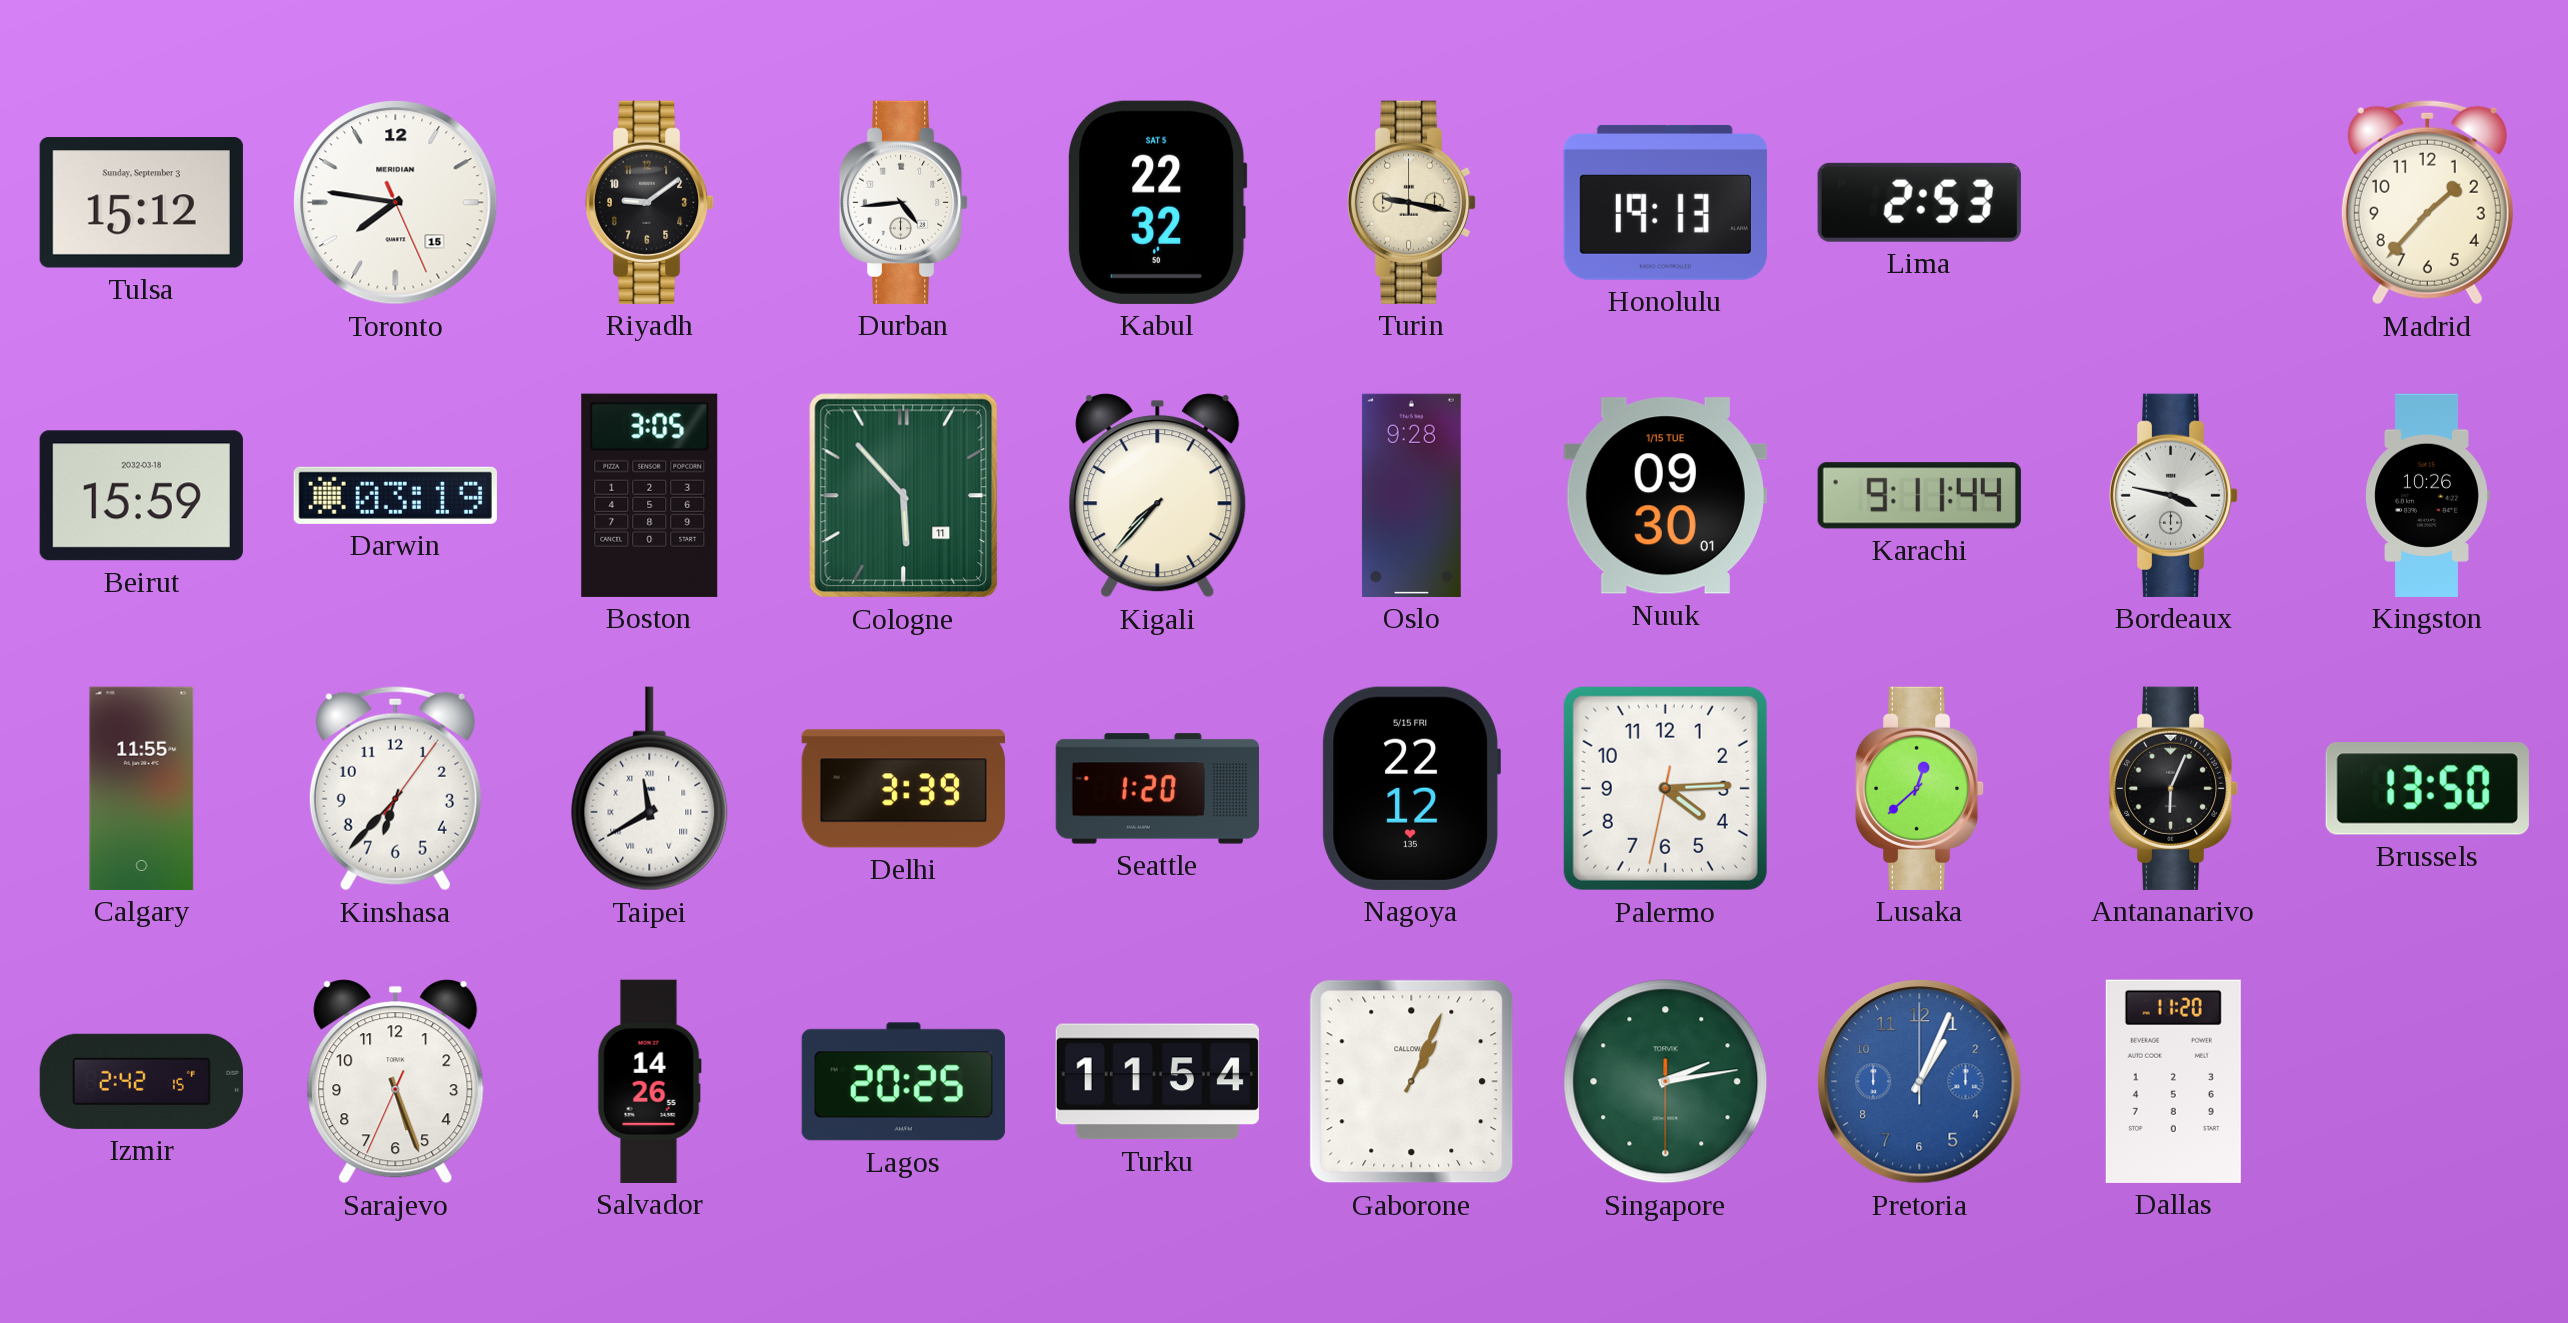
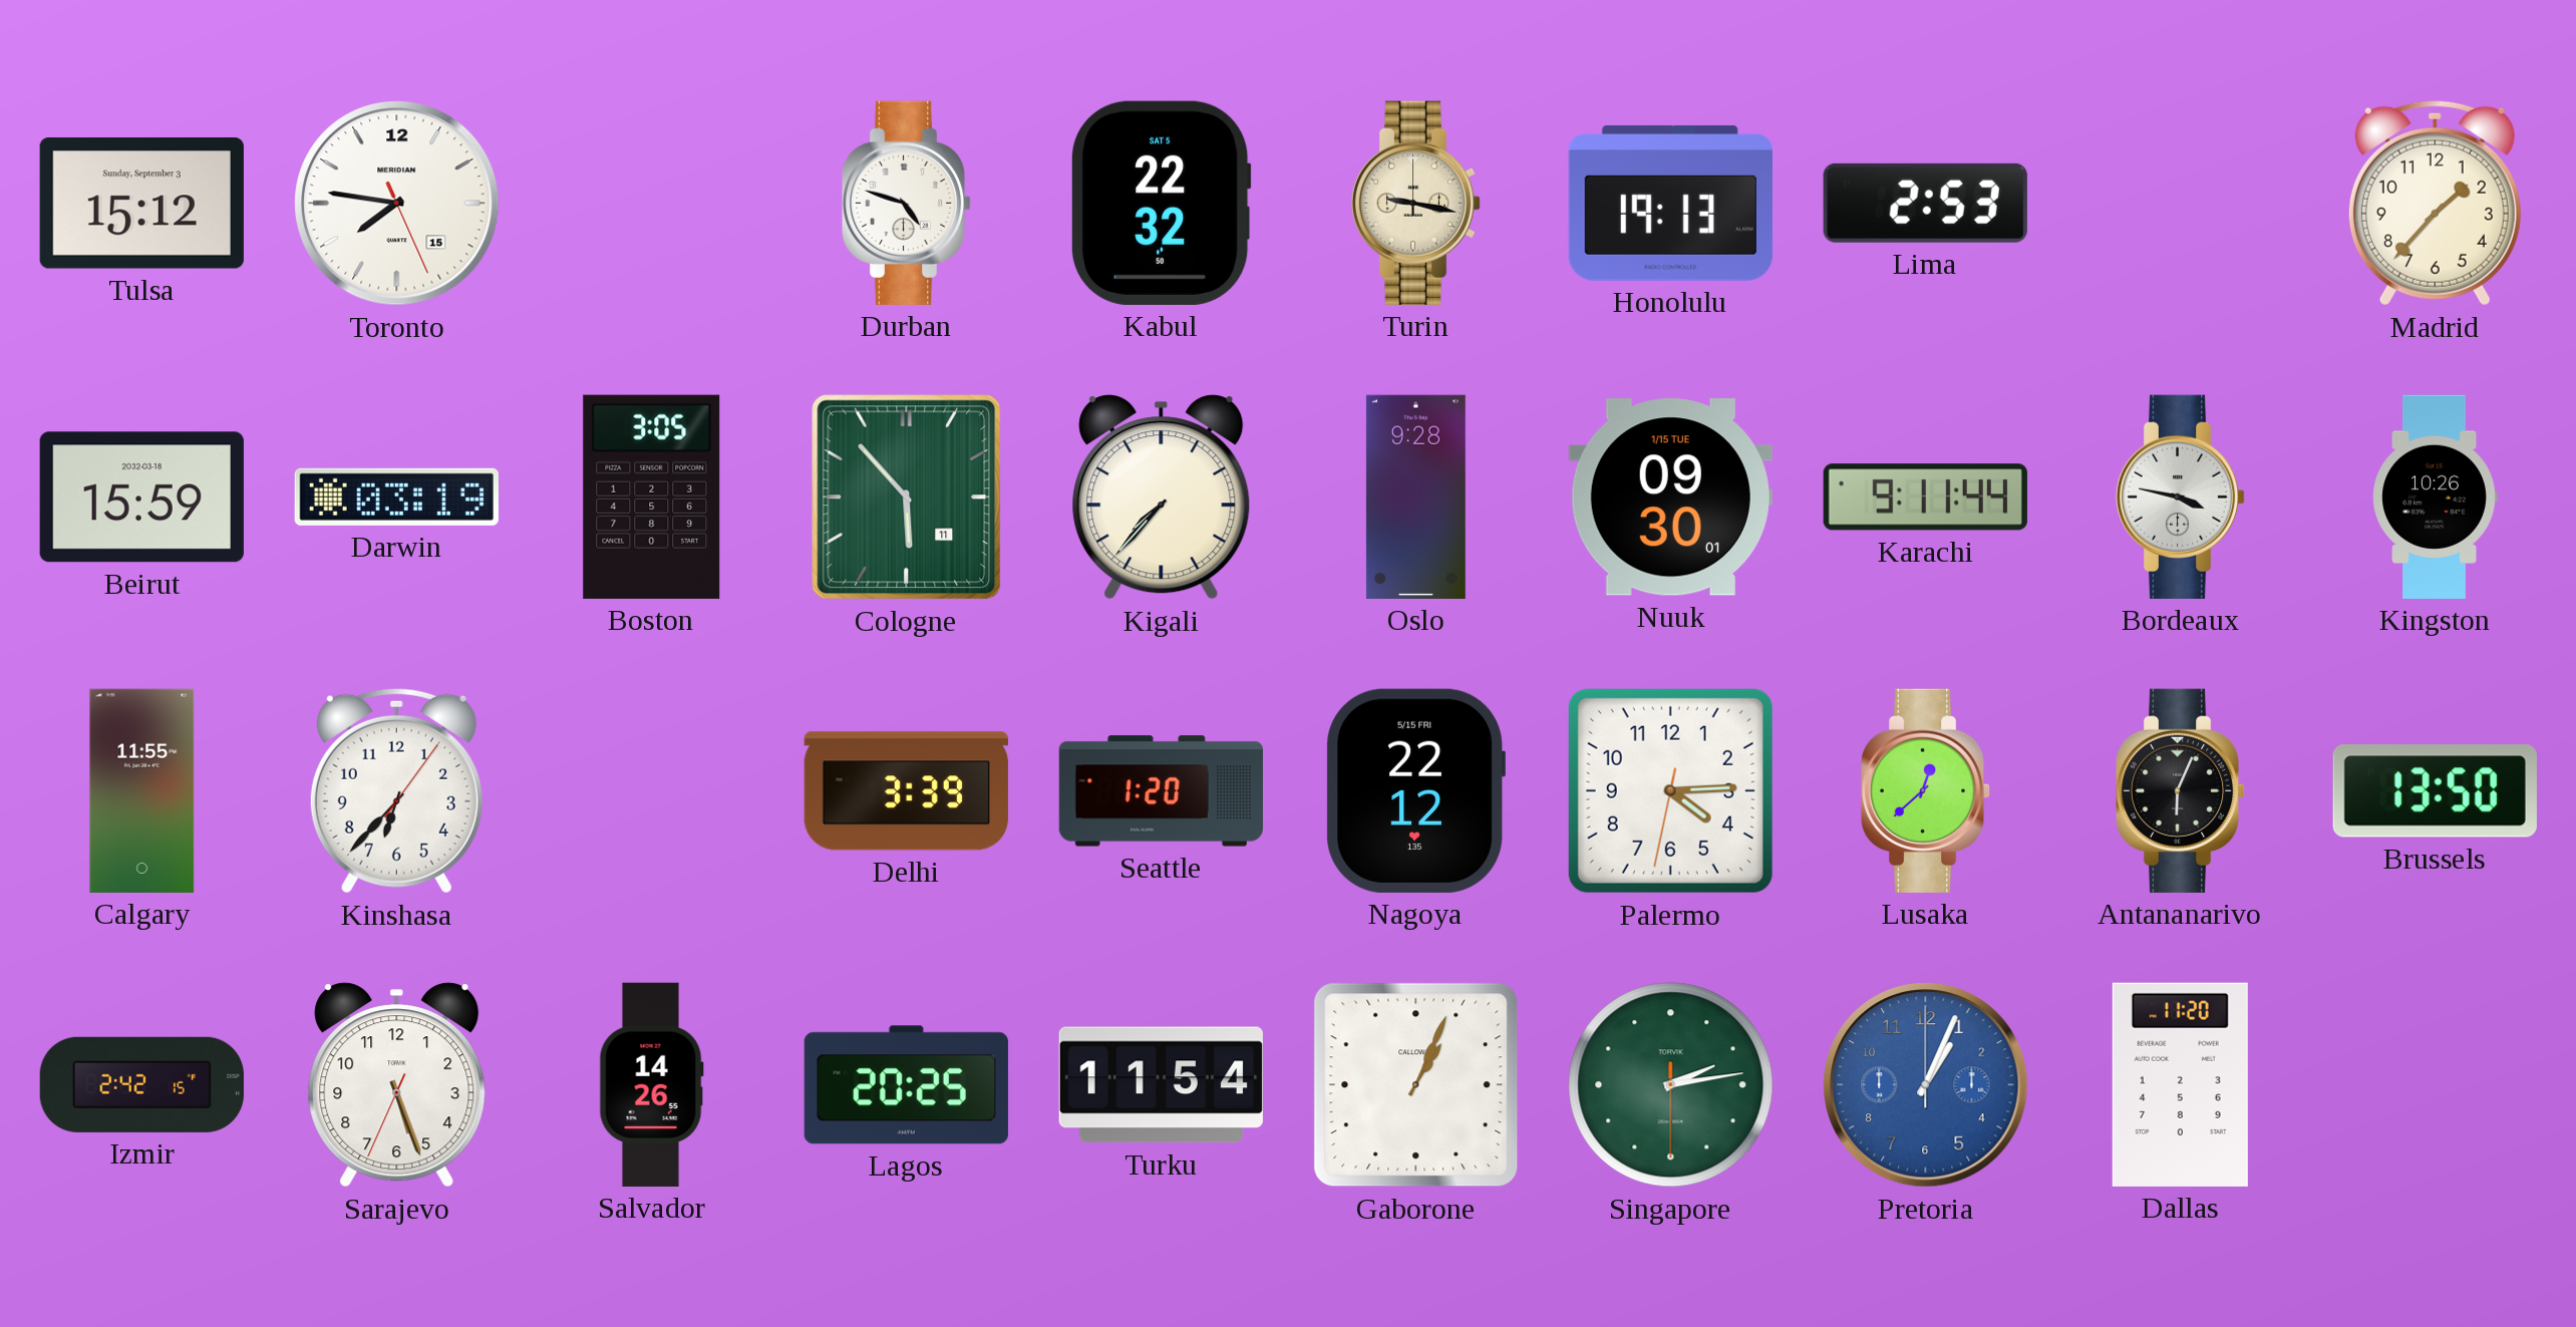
Riyadh: 9:09 -> none
Durban: 4:44 -> 4:48
Taipei: 11:40 -> none
